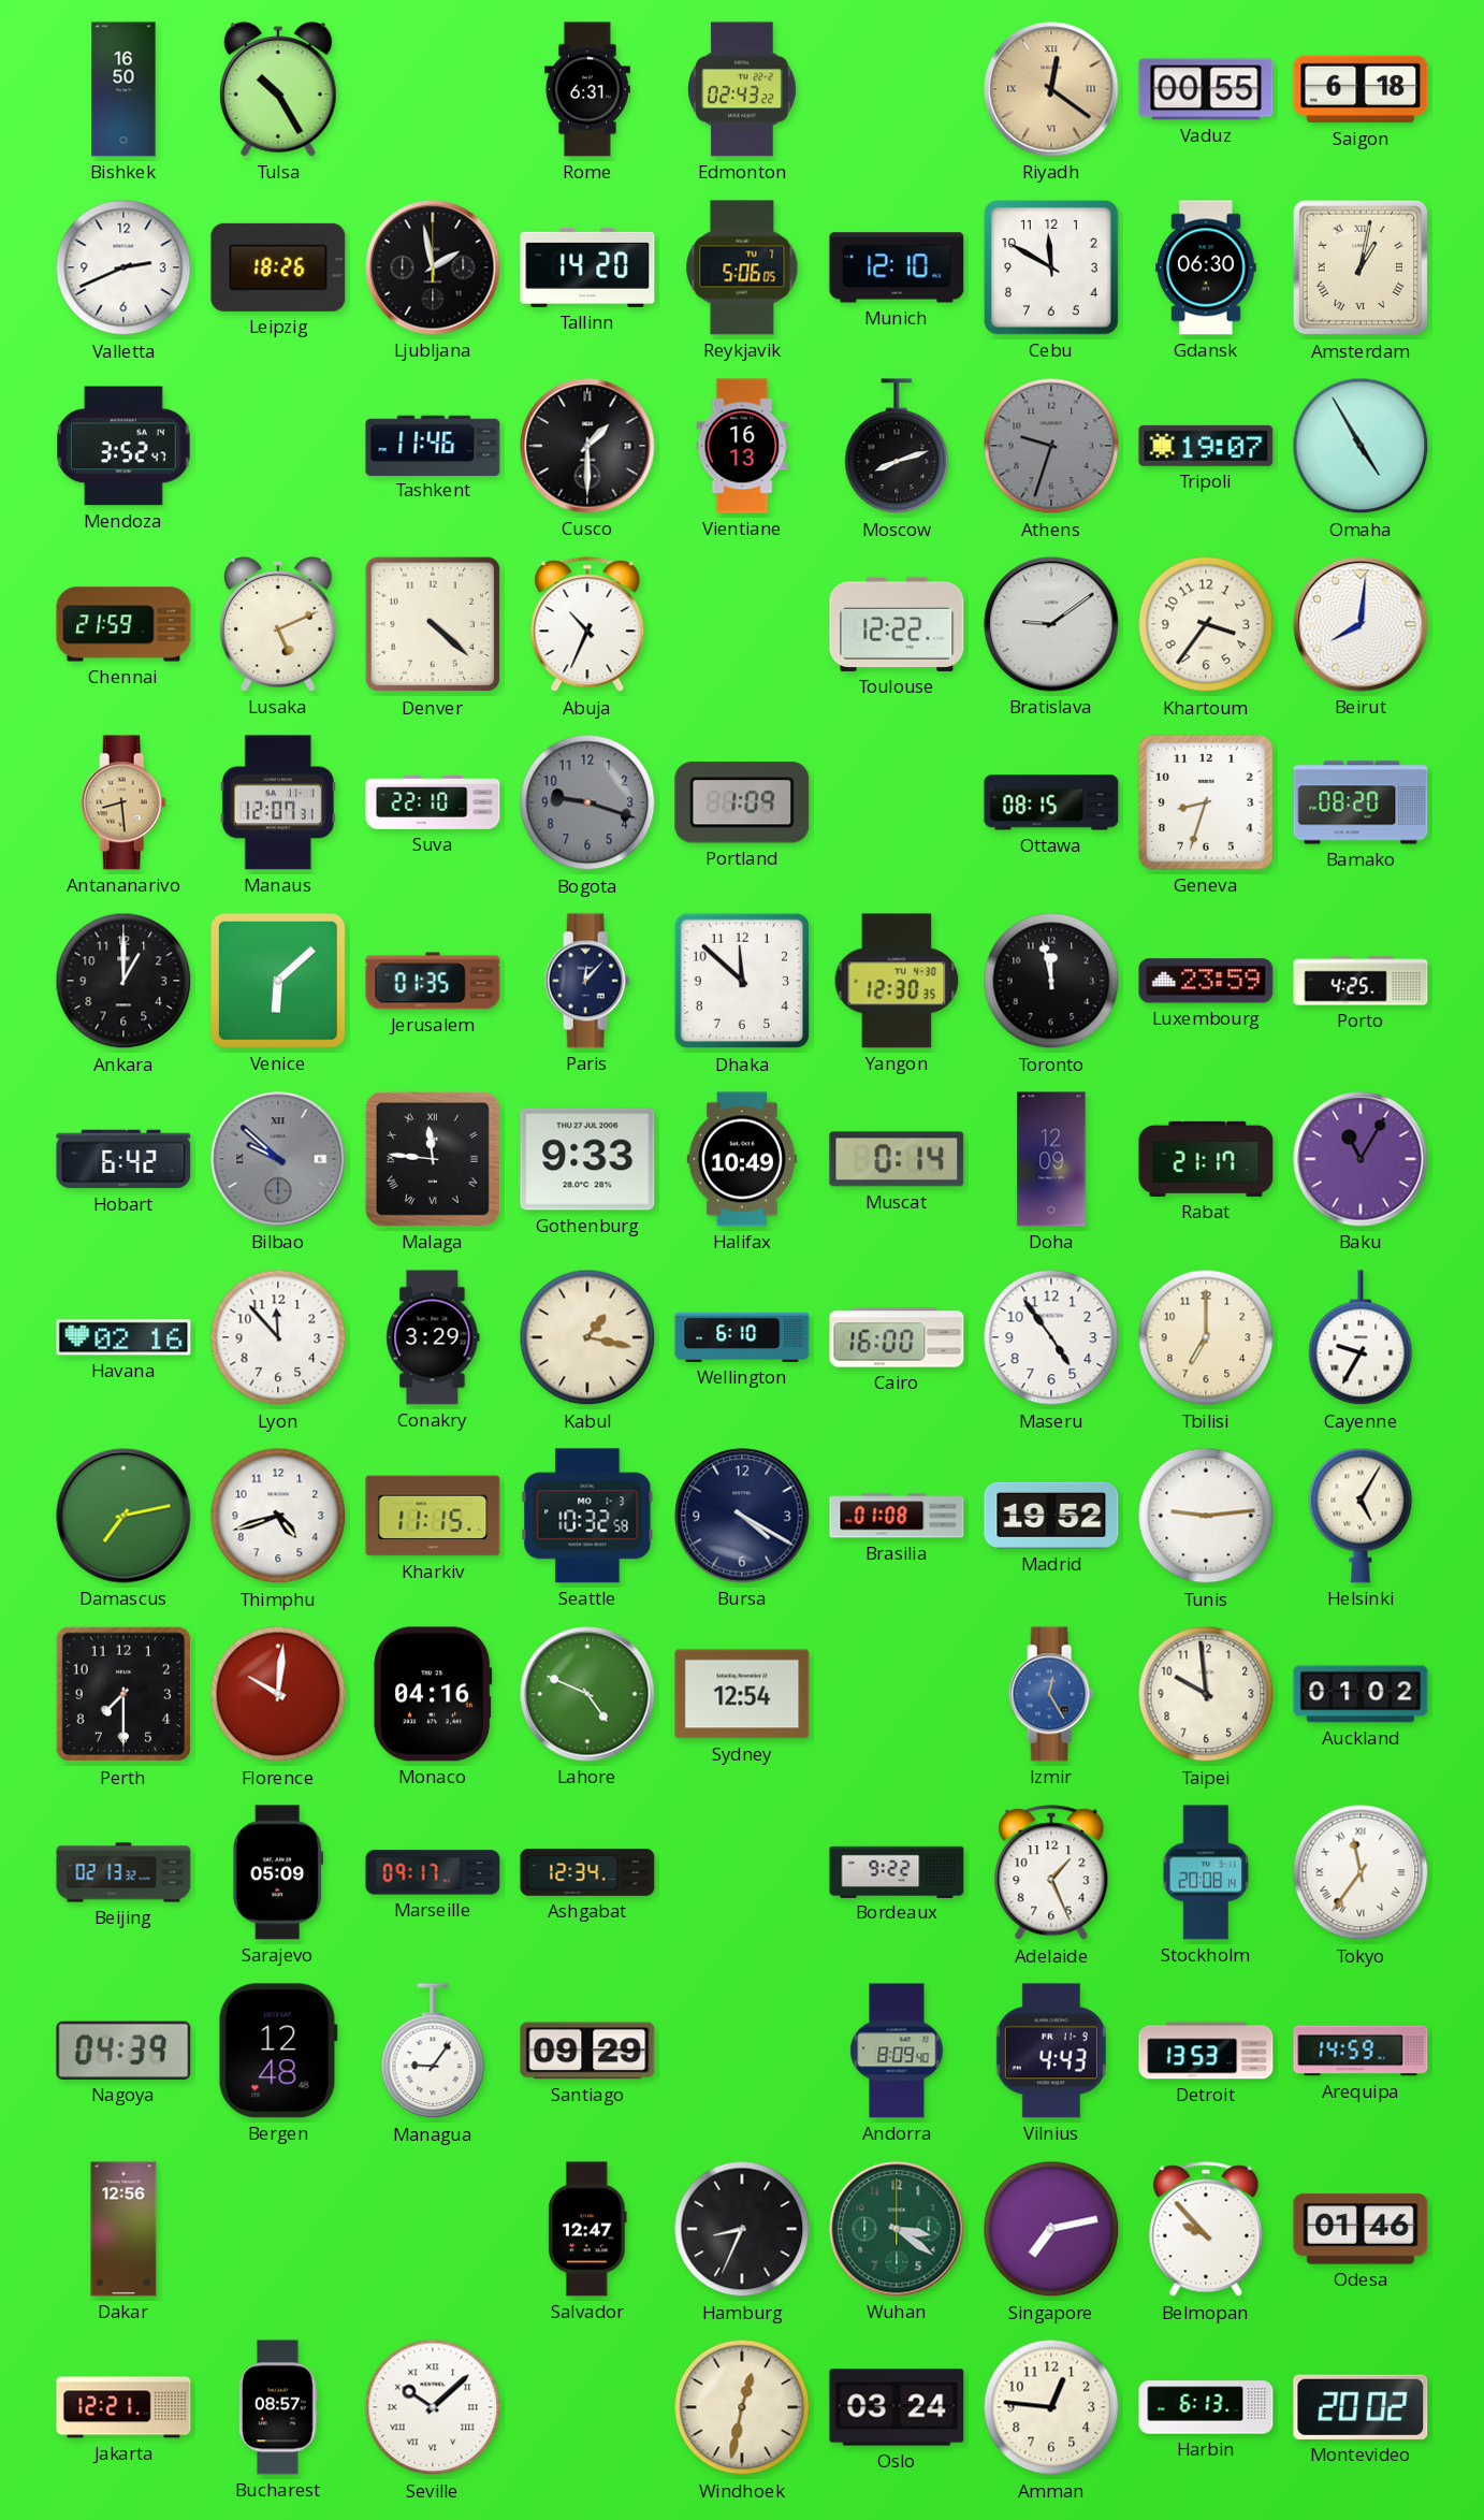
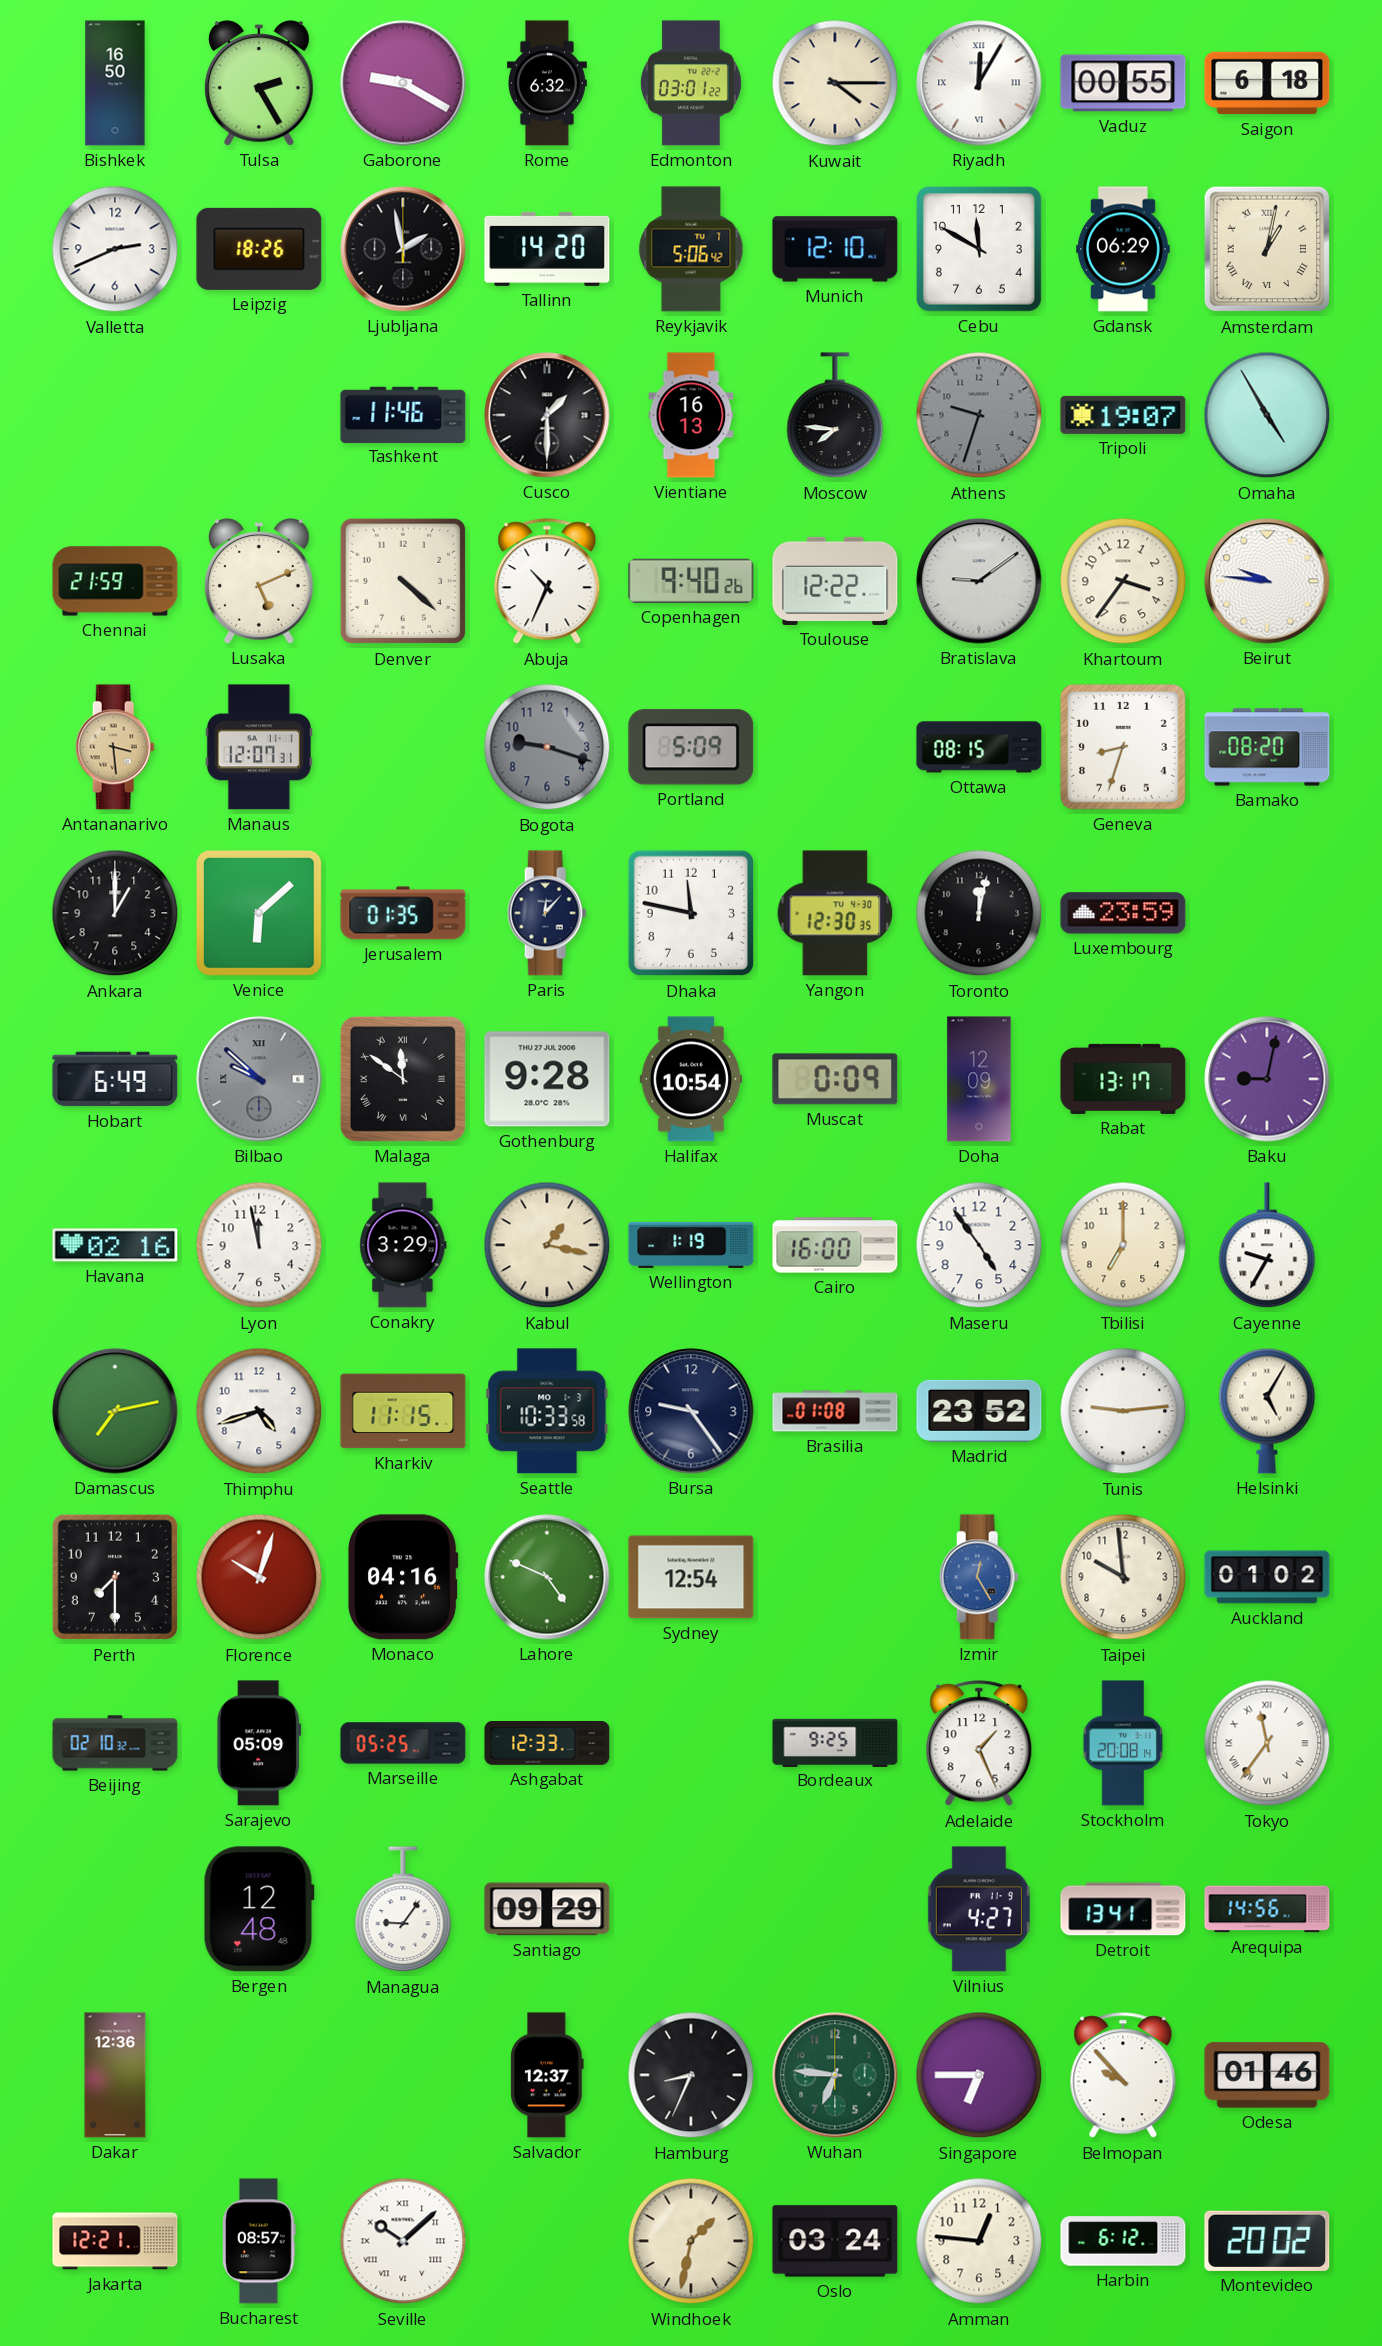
Tulsa: 10:25 -> 2:25
Gaborone: none -> 9:20
Rome: 6:31 -> 6:32
Edmonton: 02:43 -> 03:01
Kuwait: none -> 4:15
Riyadh: 12:21 -> 12:05
Riyadh dial: champagne -> white
Reykjavik: 5:06:05 -> 5:06:42
Gdansk: 06:30 -> 06:29
Mendoza: 3:52 -> none
Moscow: 8:12 -> 7:46
Copenhagen: none -> 9:40
Beirut: 8:01 -> 9:46
Antananarivo: 8:29 -> 3:29
Suva: 22:10 -> none
Portland: 1:09 -> 5:09
Dhaka: 11:52 -> 11:47
Toronto: 11:58 -> 12:02
Porto: 4:25 -> none
Hobart: 6:42 -> 6:49
Malaga: 11:46 -> 11:51
Gothenburg: 9:33 -> 9:28
Halifax: 10:49 -> 10:54
Muscat: 0:14 -> 0:09
Rabat: 21:17 -> 13:17
Baku: 11:05 -> 9:02
Lyon: 11:53 -> 11:58
Wellington: 6:10 -> 1:19
Seattle: 10:32 -> 10:33
Bursa: 4:20 -> 9:24
Madrid: 19:52 -> 23:52
Florence: 10:01 -> 10:03
Beijing: 02:13 -> 02:10
Marseille: 09:17 -> 05:25
Ashgabat: 12:34 -> 12:33
Bordeaux: 9:22 -> 9:25
Nagoya: 04:39 -> none
Andorra: 8:09 -> none
Vilnius: 4:43 -> 4:27
Detroit: 13:53 -> 13:41
Arequipa: 14:59 -> 14:56
Dakar: 12:56 -> 12:36
Salvador: 12:47 -> 12:37
Wuhan: 3:21 -> 6:46
Singapore: 7:13 -> 6:45
Windhoek: 12:32 -> 1:32
Harbin: 6:13 -> 6:12
